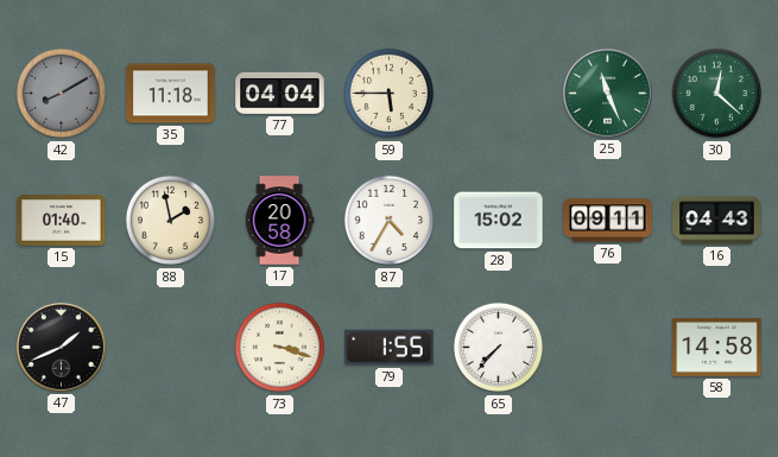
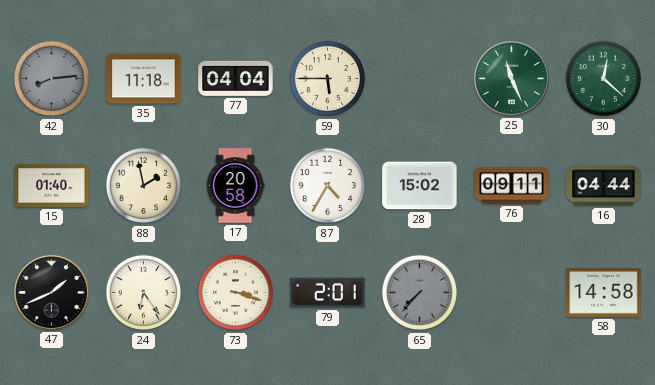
42: 8:10 -> 8:14
16: 04:43 -> 04:44
24: none -> 6:24
79: 1:55 -> 2:01
65 dial: white -> grey
